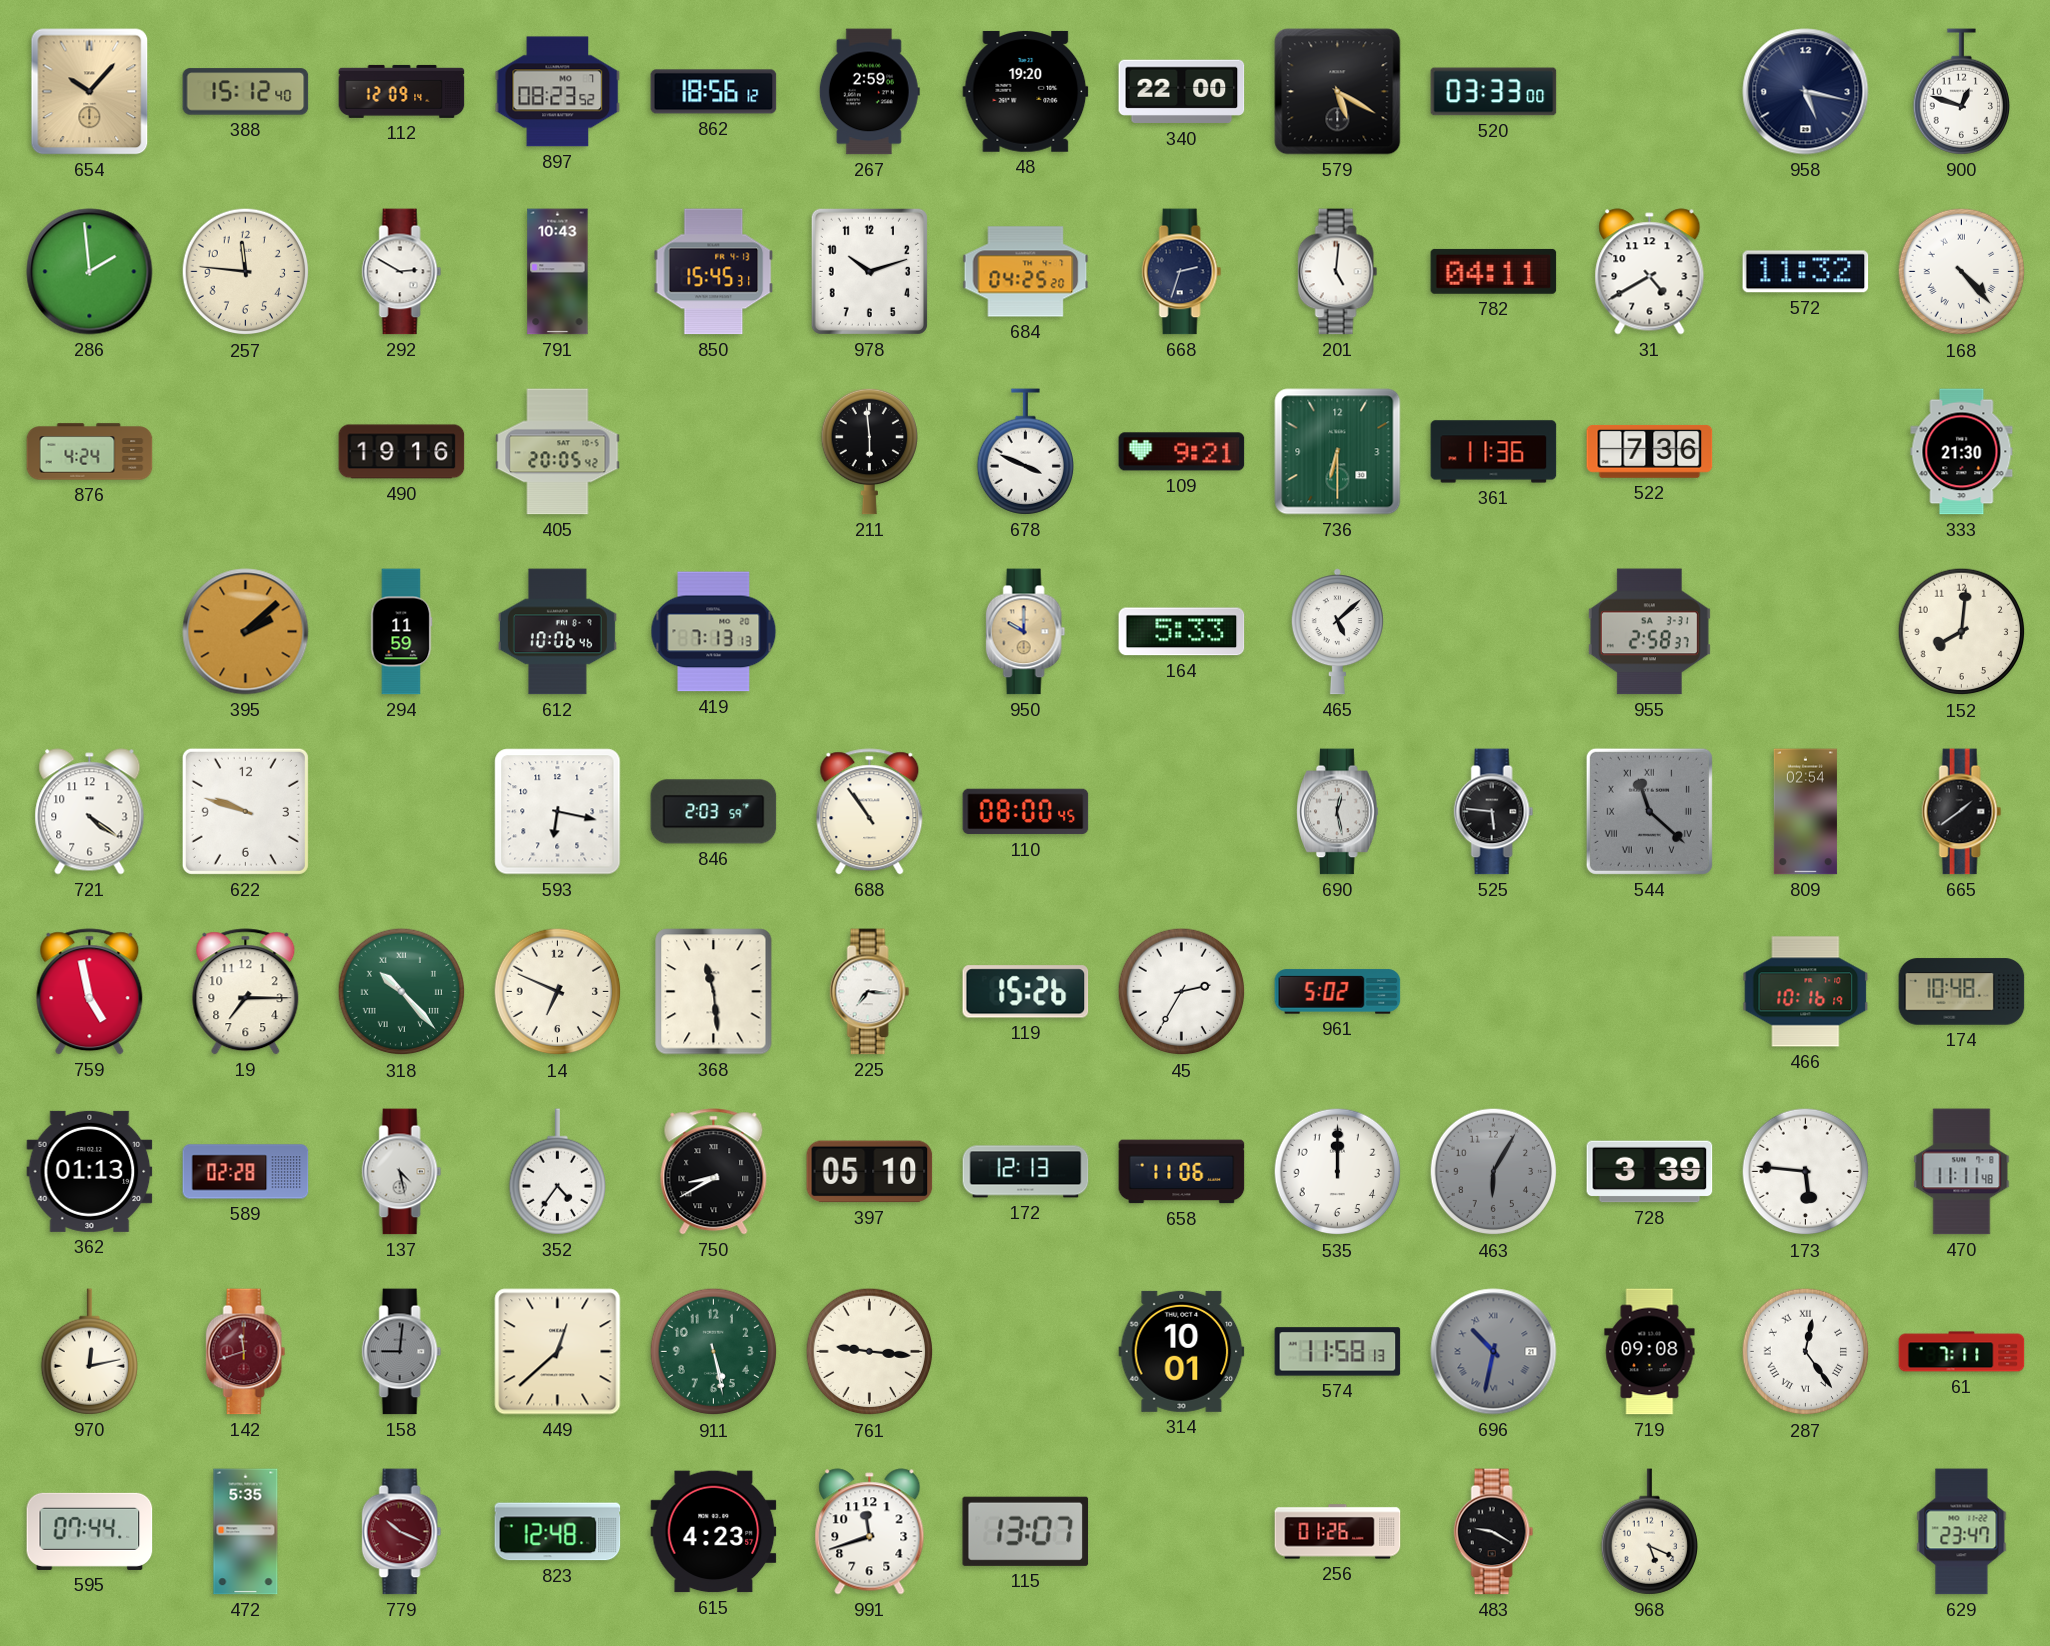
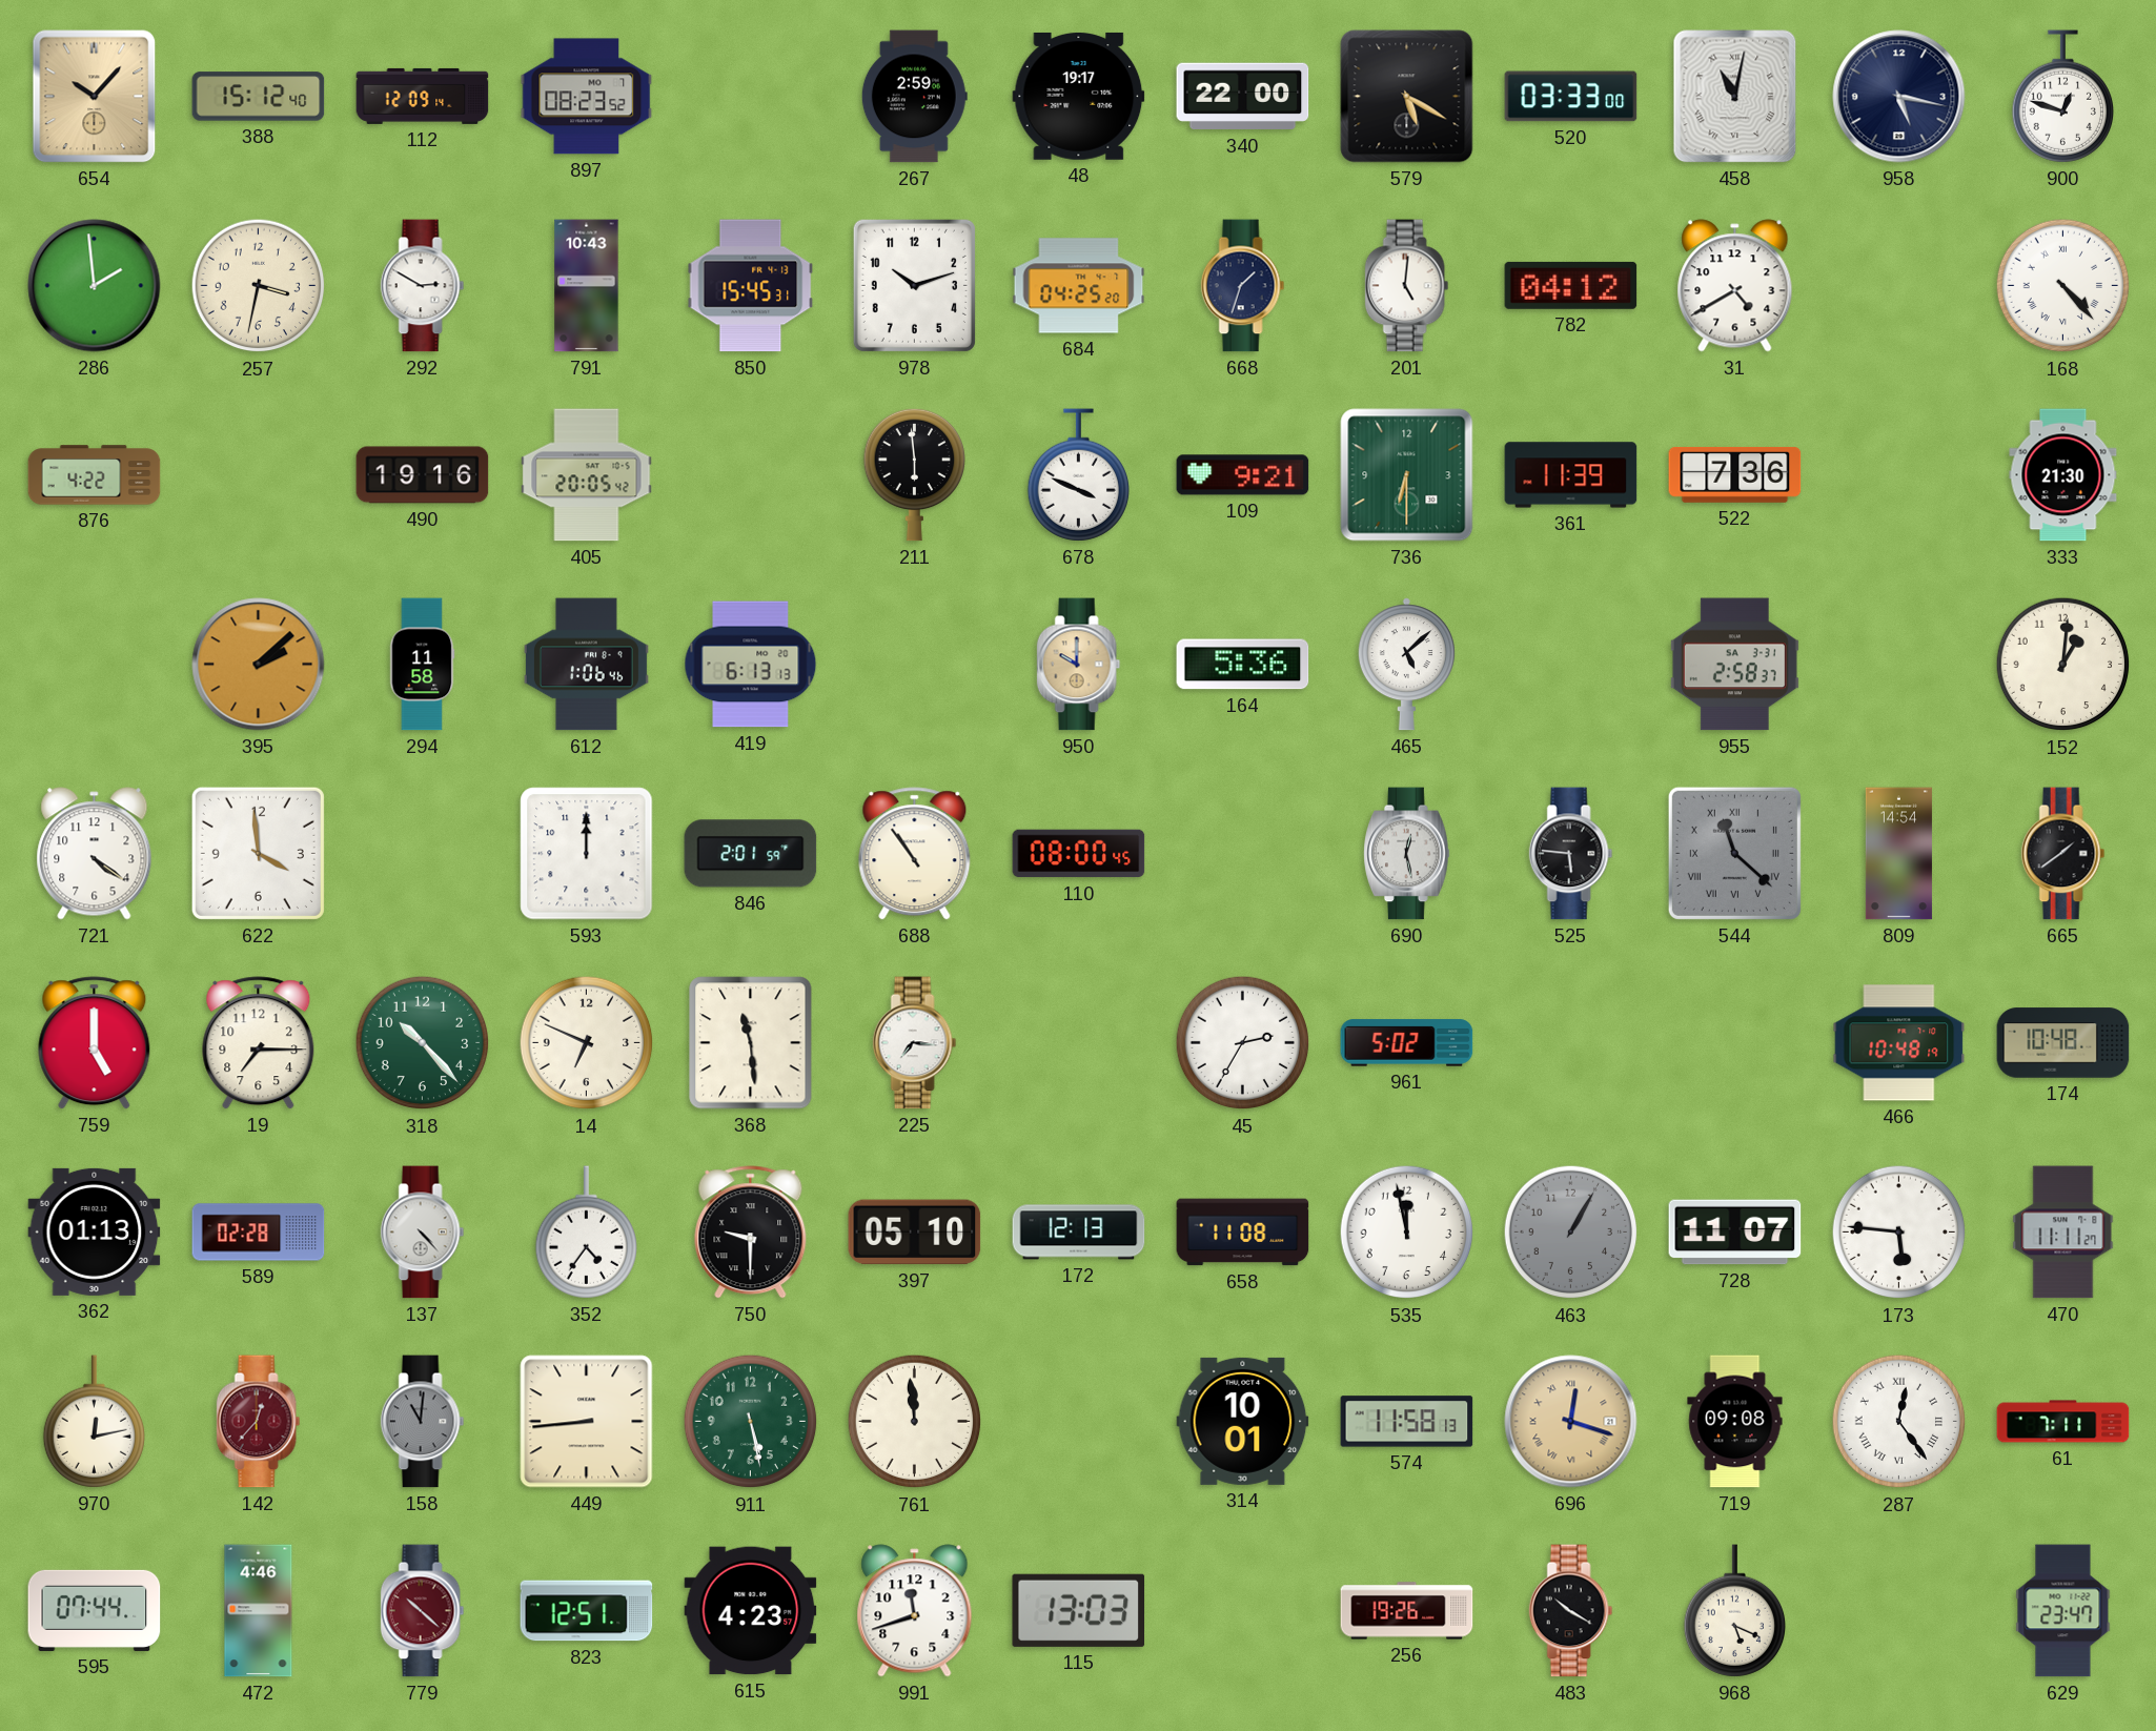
862: 18:56 -> none
48: 19:20 -> 19:17
458: none -> 11:02
257: 11:46 -> 3:32
668: 2:33 -> 1:33
782: 04:11 -> 04:12
572: 11:32 -> none
876: 4:24 -> 4:22
361: 11:36 -> 11:39
294: 11:59 -> 11:58
612: 10:06 -> 1:06
419: 7:13 -> 6:13
164: 5:33 -> 5:36
152: 8:01 -> 1:01
622: 9:48 -> 3:59
593: 6:17 -> 12:00
846: 2:03 -> 2:01
809: 02:54 -> 14:54
759: 4:58 -> 5:00
318 numerals: Roman -> Arabic
119: 15:26 -> none
466: 10:16 -> 10:48
137: 4:28 -> 4:23
750: 8:40 -> 9:30
658: 11:06 -> 11:08
535: 12:00 -> 11:58
463: 6:05 -> 1:05
728: 3:39 -> 11:07
470: 11:11:48 -> 11:11:27
142: 11:42 -> 12:37
158: 9:01 -> 11:01
449: 12:38 -> 8:44
761: 9:16 -> 11:59
696: 10:32 -> 12:18
696 dial: grey -> champagne
472: 5:35 -> 4:46
779: 10:19 -> 10:22
823: 12:48 -> 12:51
115: 13:07 -> 13:03
256: 01:26 -> 19:26
483: 9:20 -> 10:20
